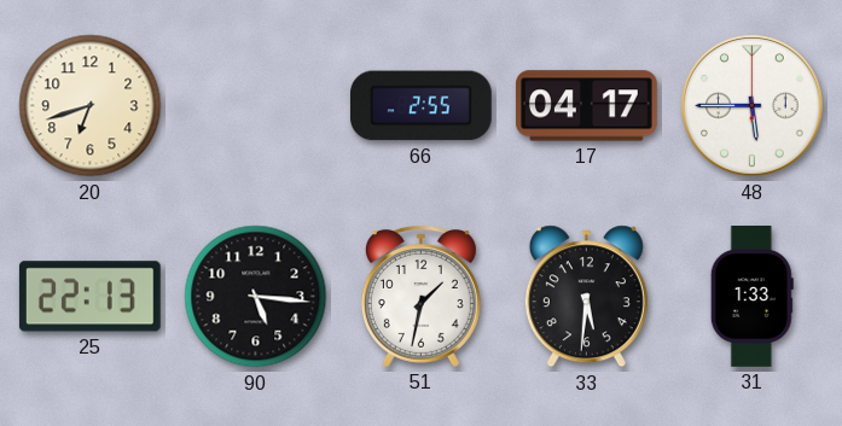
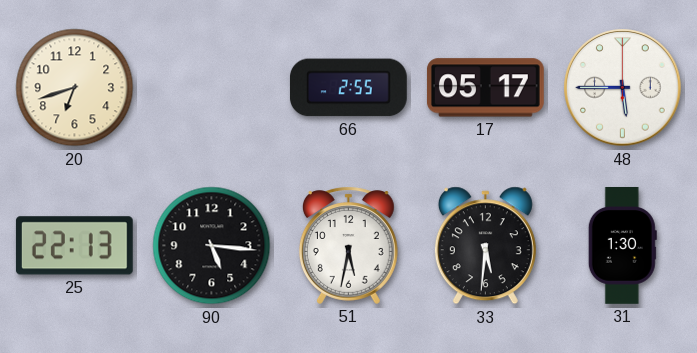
17: 04:17 -> 05:17
51: 1:32 -> 5:32
31: 1:33 -> 1:30
